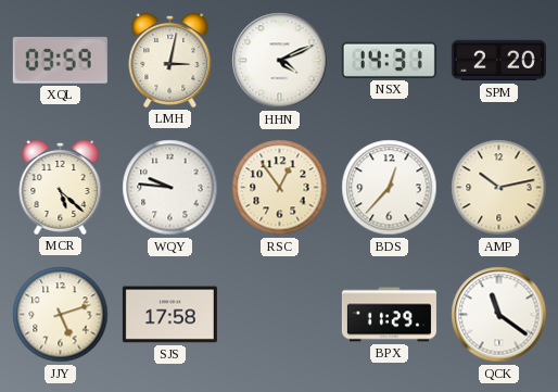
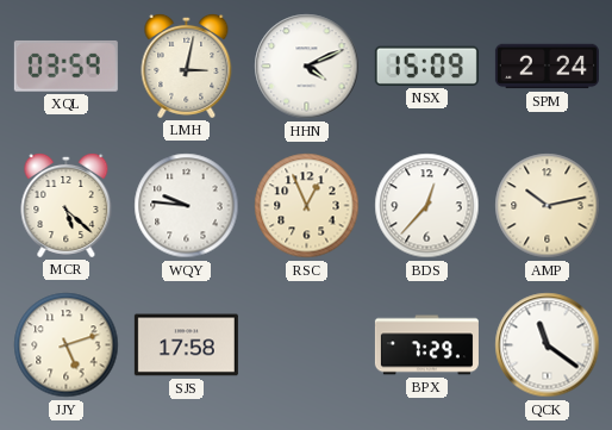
NSX: 14:31 -> 15:09
SPM: 2:20 -> 2:24
RSC: 12:54 -> 12:56
BPX: 11:29 -> 7:29
